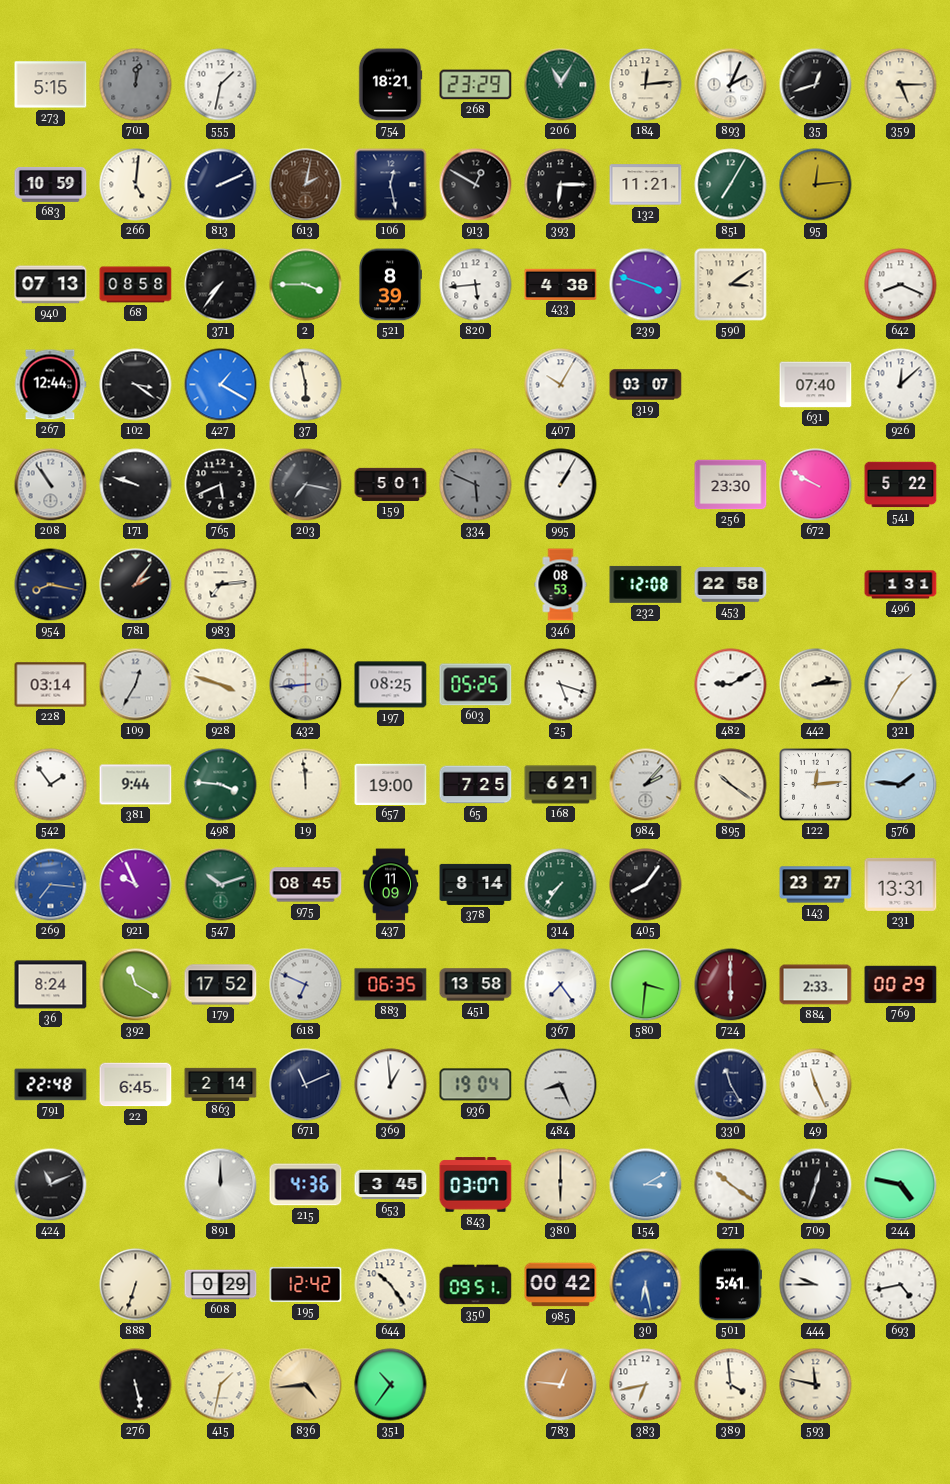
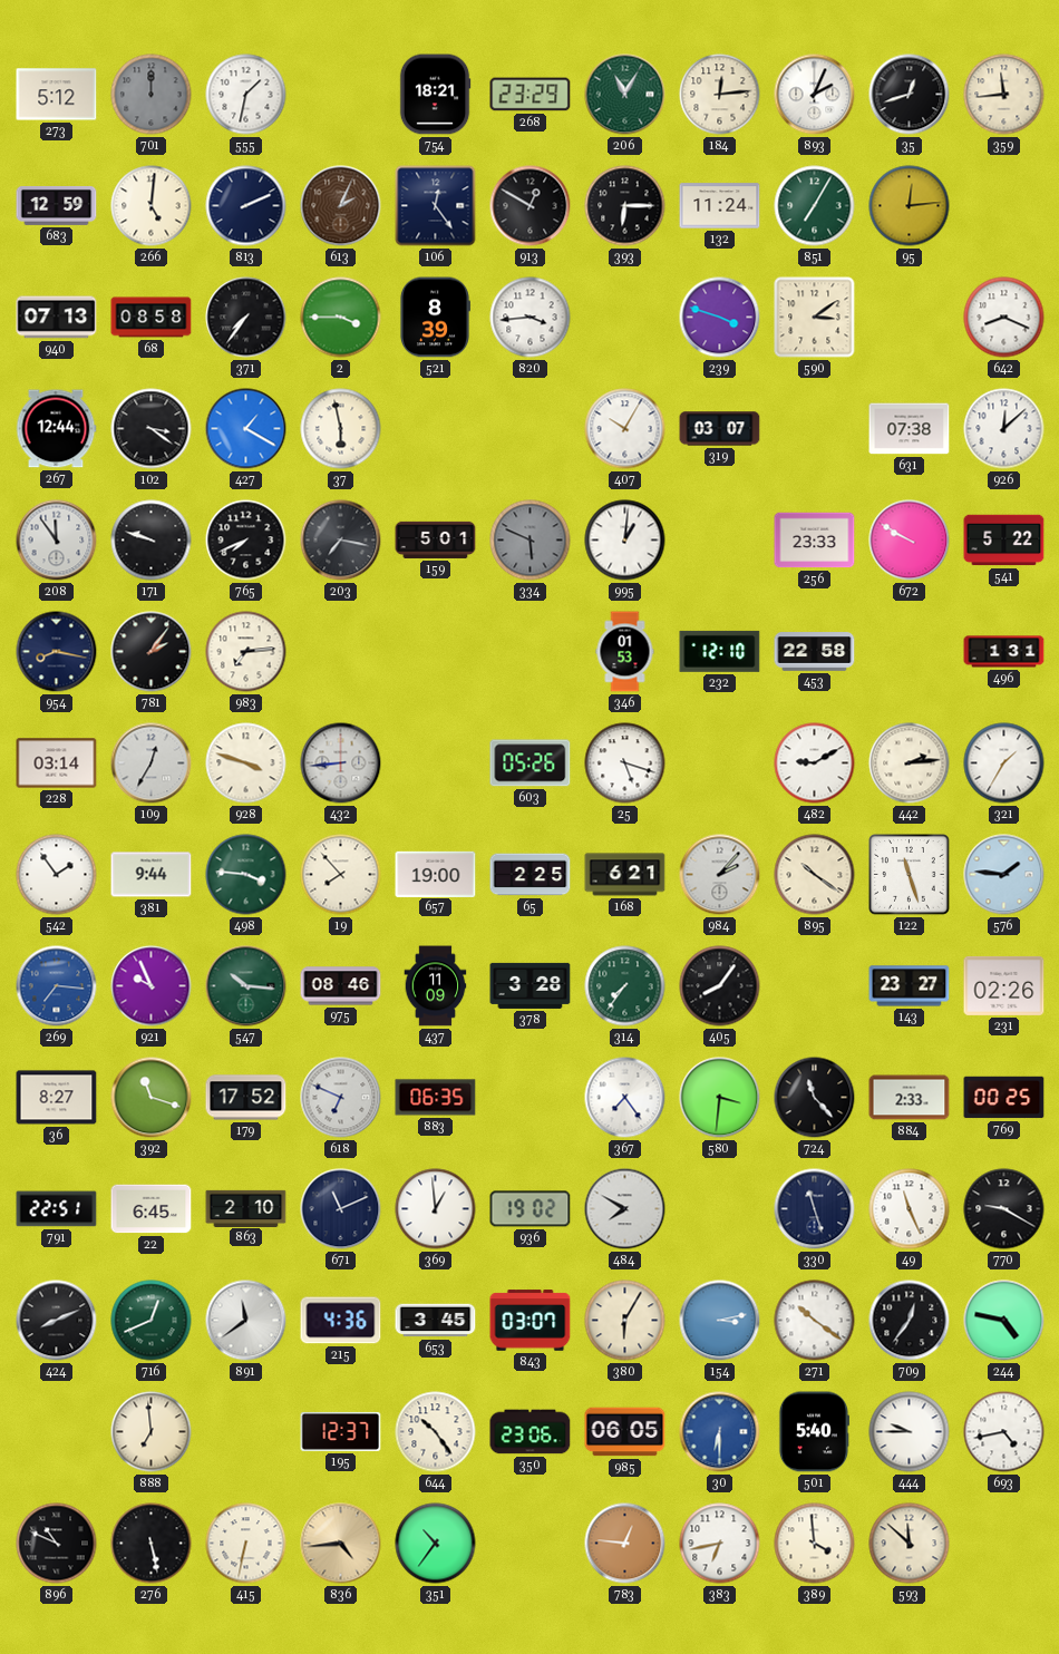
273: 5:15 -> 5:12
701: 12:02 -> 12:00
359: 5:15 -> 11:44
683: 10:59 -> 12:59
613: 2:02 -> 2:04
106: 12:28 -> 12:24
132: 11:21 -> 11:24
820: 5:44 -> 3:44
433: 4:38 -> none
631: 07:40 -> 07:38
208: 10:54 -> 11:54
765: 5:41 -> 7:41
995: 1:05 -> 1:01
256: 23:30 -> 23:33
346: 08:53 -> 01:53
232: 12:08 -> 12:10
197: 08:25 -> none
603: 05:25 -> 05:26
19: 11:59 -> 7:53
65: 7:25 -> 2:25
122: 12:14 -> 11:27
547: 10:12 -> 10:16
975: 08:45 -> 08:46
378: 8:14 -> 3:28
231: 13:31 -> 02:26
36: 8:24 -> 8:27
392: 11:20 -> 11:18
451: 13:58 -> none
724: 6:00 -> 11:23
724 dial: burgundy -> black
769: 00:29 -> 00:25
791: 22:48 -> 22:51
863: 2:14 -> 2:10
936: 19:04 -> 19:02
484: 8:26 -> 7:50
330: 11:25 -> 11:27
770: none -> 9:20
424: 11:11 -> 8:11
716: none -> 12:41
891: 12:00 -> 11:39
380: 6:00 -> 6:05
154: 3:10 -> 3:13
709: 12:33 -> 12:36
888: 6:33 -> 6:59
608: 0:29 -> none
195: 12:42 -> 12:37
350: 09:51 -> 23:06
985: 00:42 -> 06:05
30: 6:28 -> 6:30
501: 5:41 -> 5:40
896: none -> 10:49
415: 1:32 -> 6:32
593: 11:47 -> 11:52
